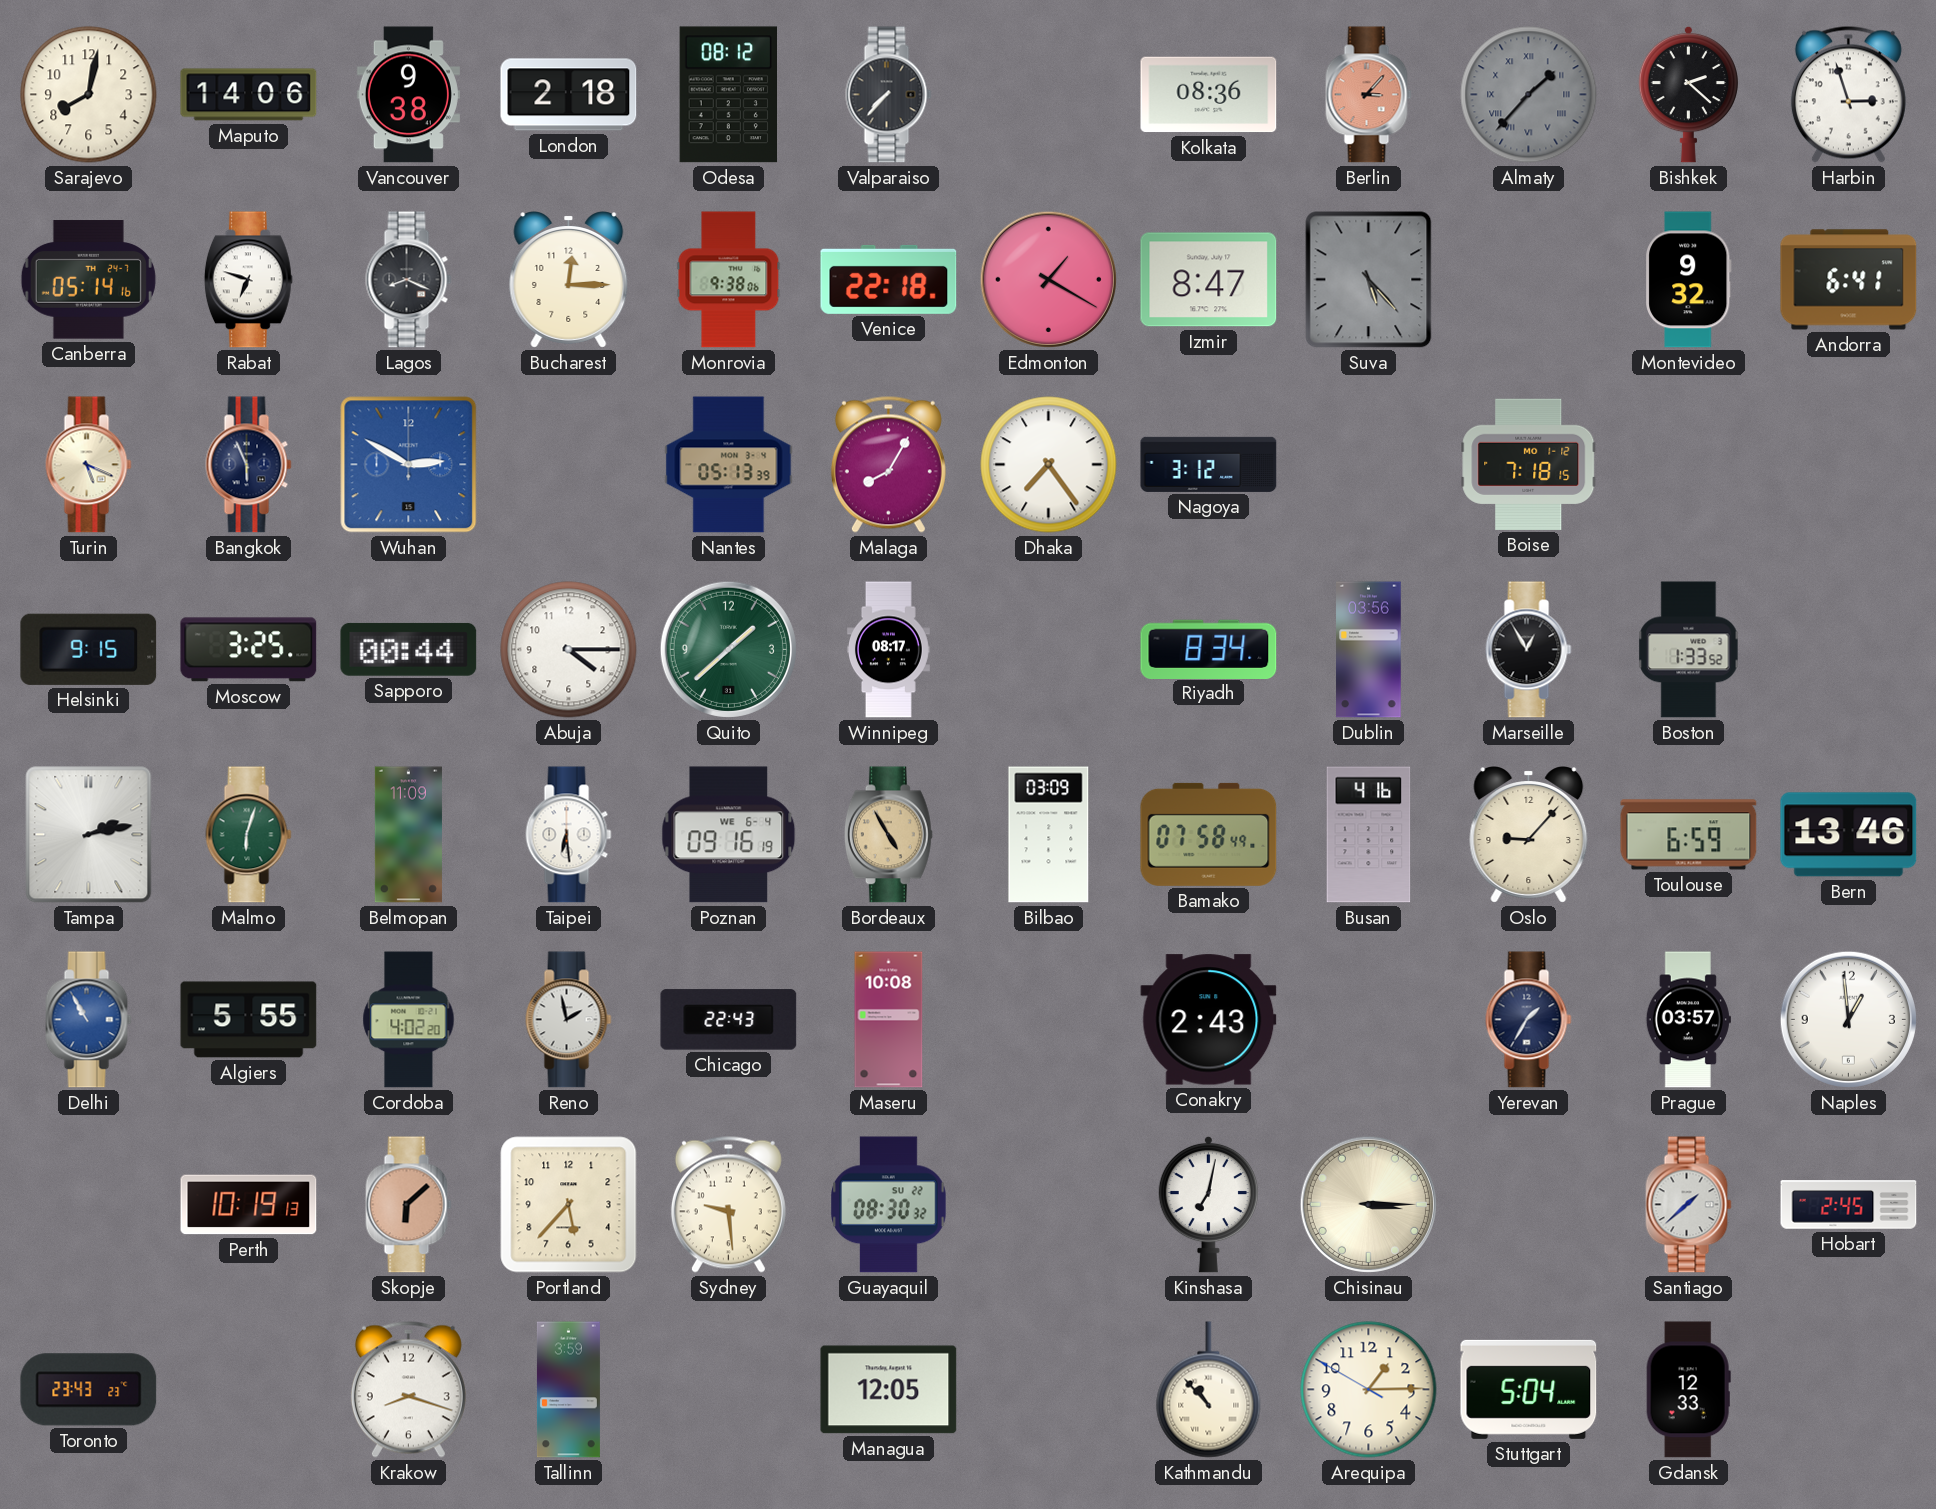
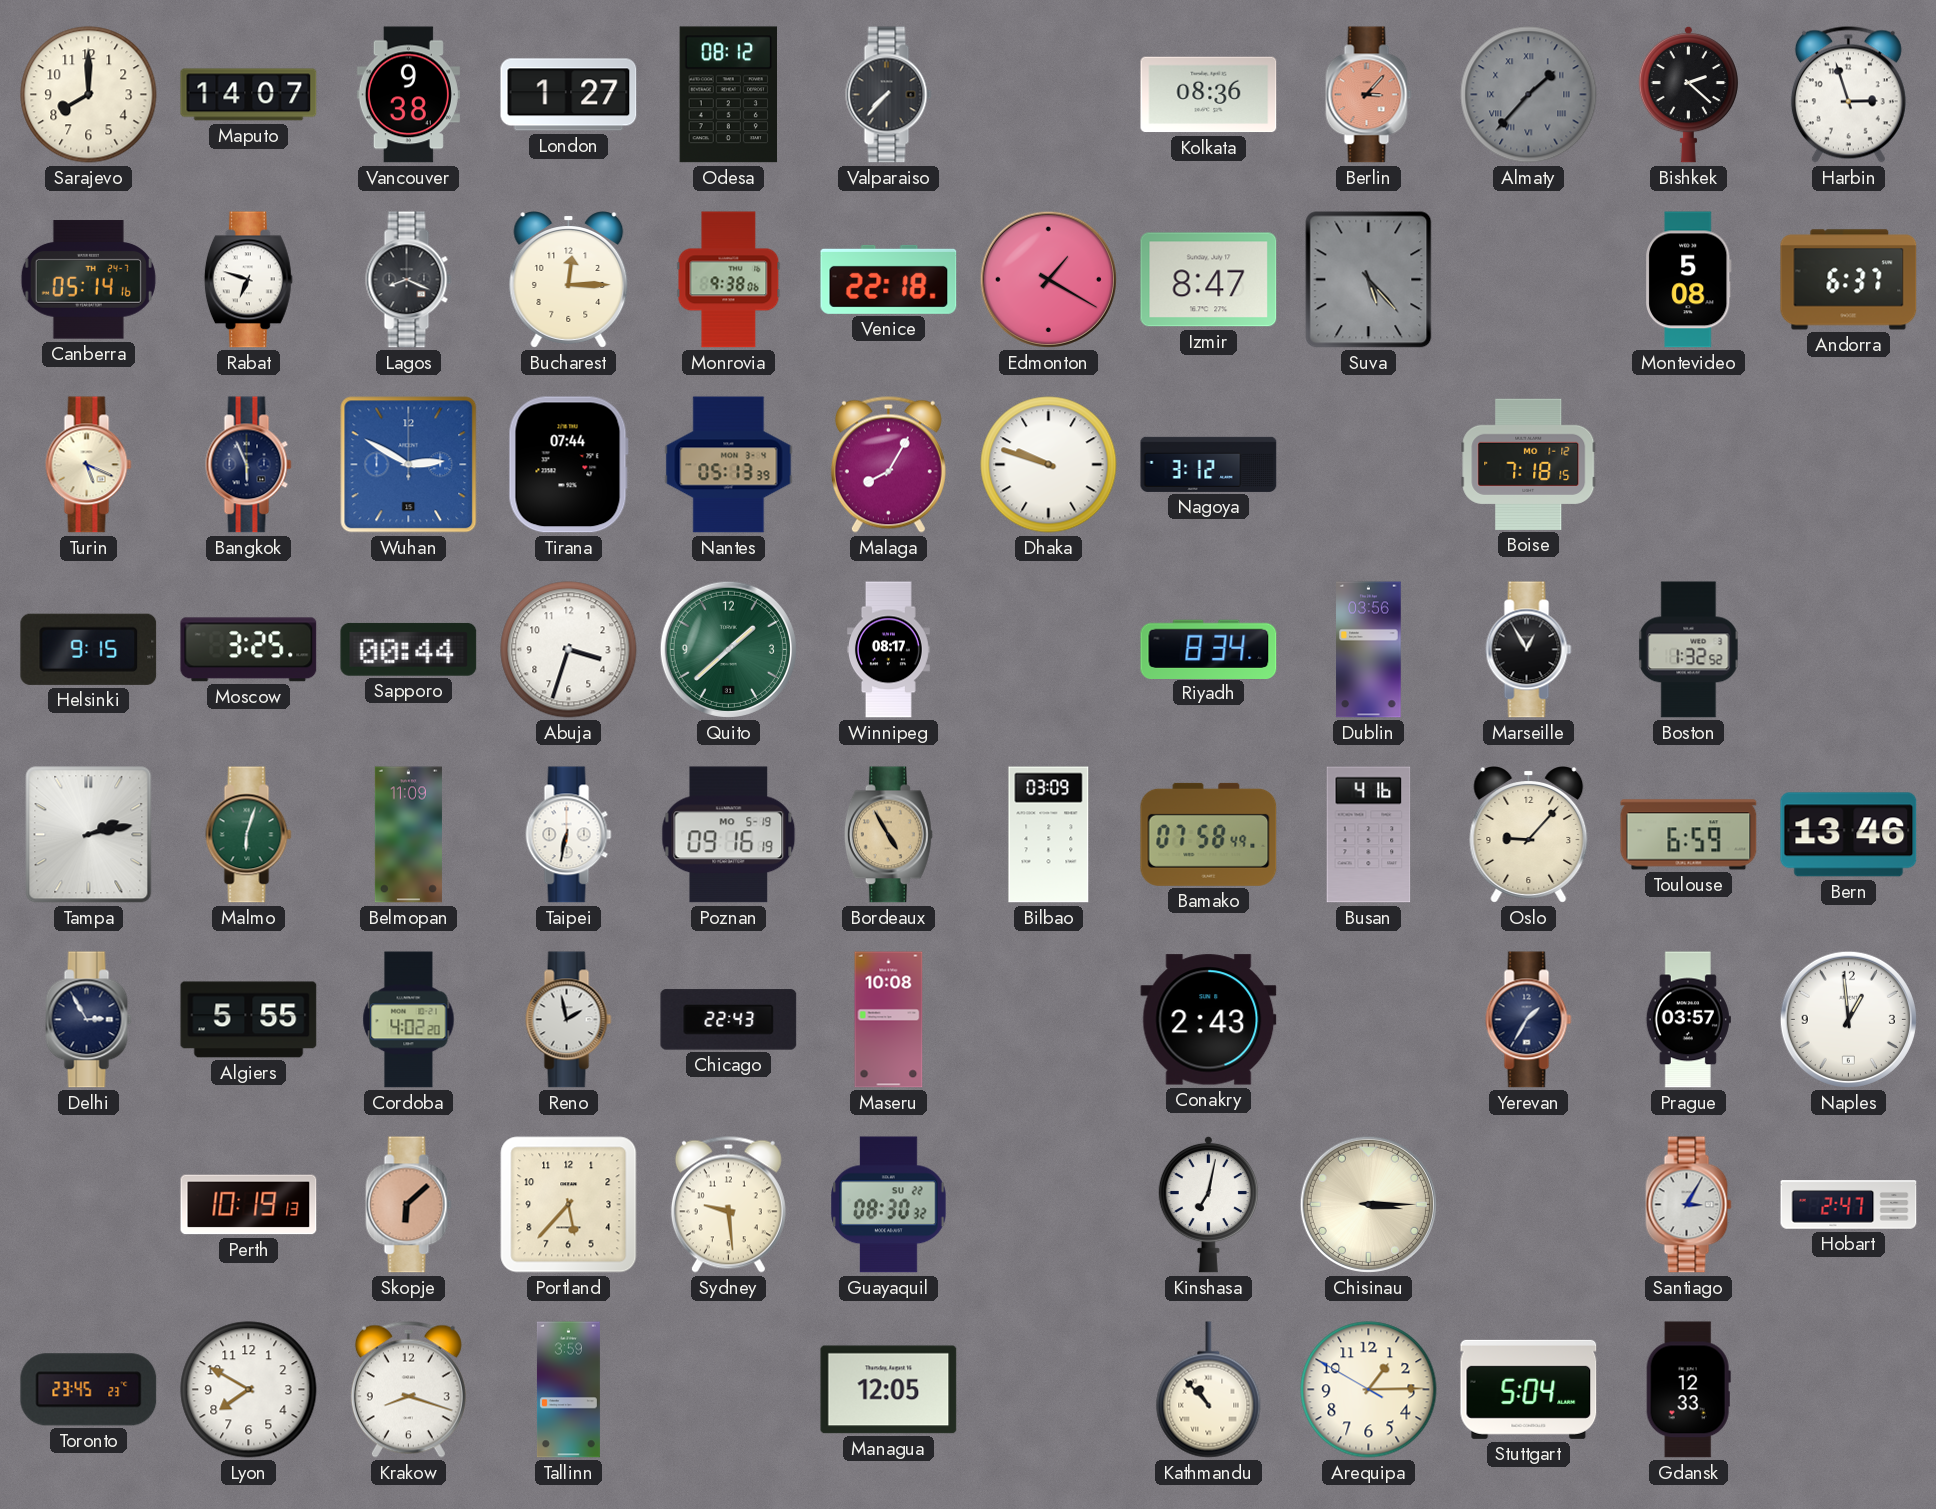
Sarajevo: 8:02 -> 8:00
Maputo: 14:06 -> 14:07
London: 2:18 -> 1:27
Montevideo: 9:32 -> 5:08
Andorra: 6:41 -> 6:37
Tirana: none -> 07:44
Dhaka: 7:24 -> 9:48
Abuja: 4:15 -> 3:33
Boston: 1:33 -> 1:32
Taipei: 6:29 -> 6:32
Poznan date: WE 6-4 -> MO 5-19
Delhi: 10:55 -> 2:55
Delhi dial: blue -> navy
Santiago: 1:38 -> 3:05
Hobart: 2:45 -> 2:47
Toronto: 23:43 -> 23:45
Lyon: none -> 7:50
